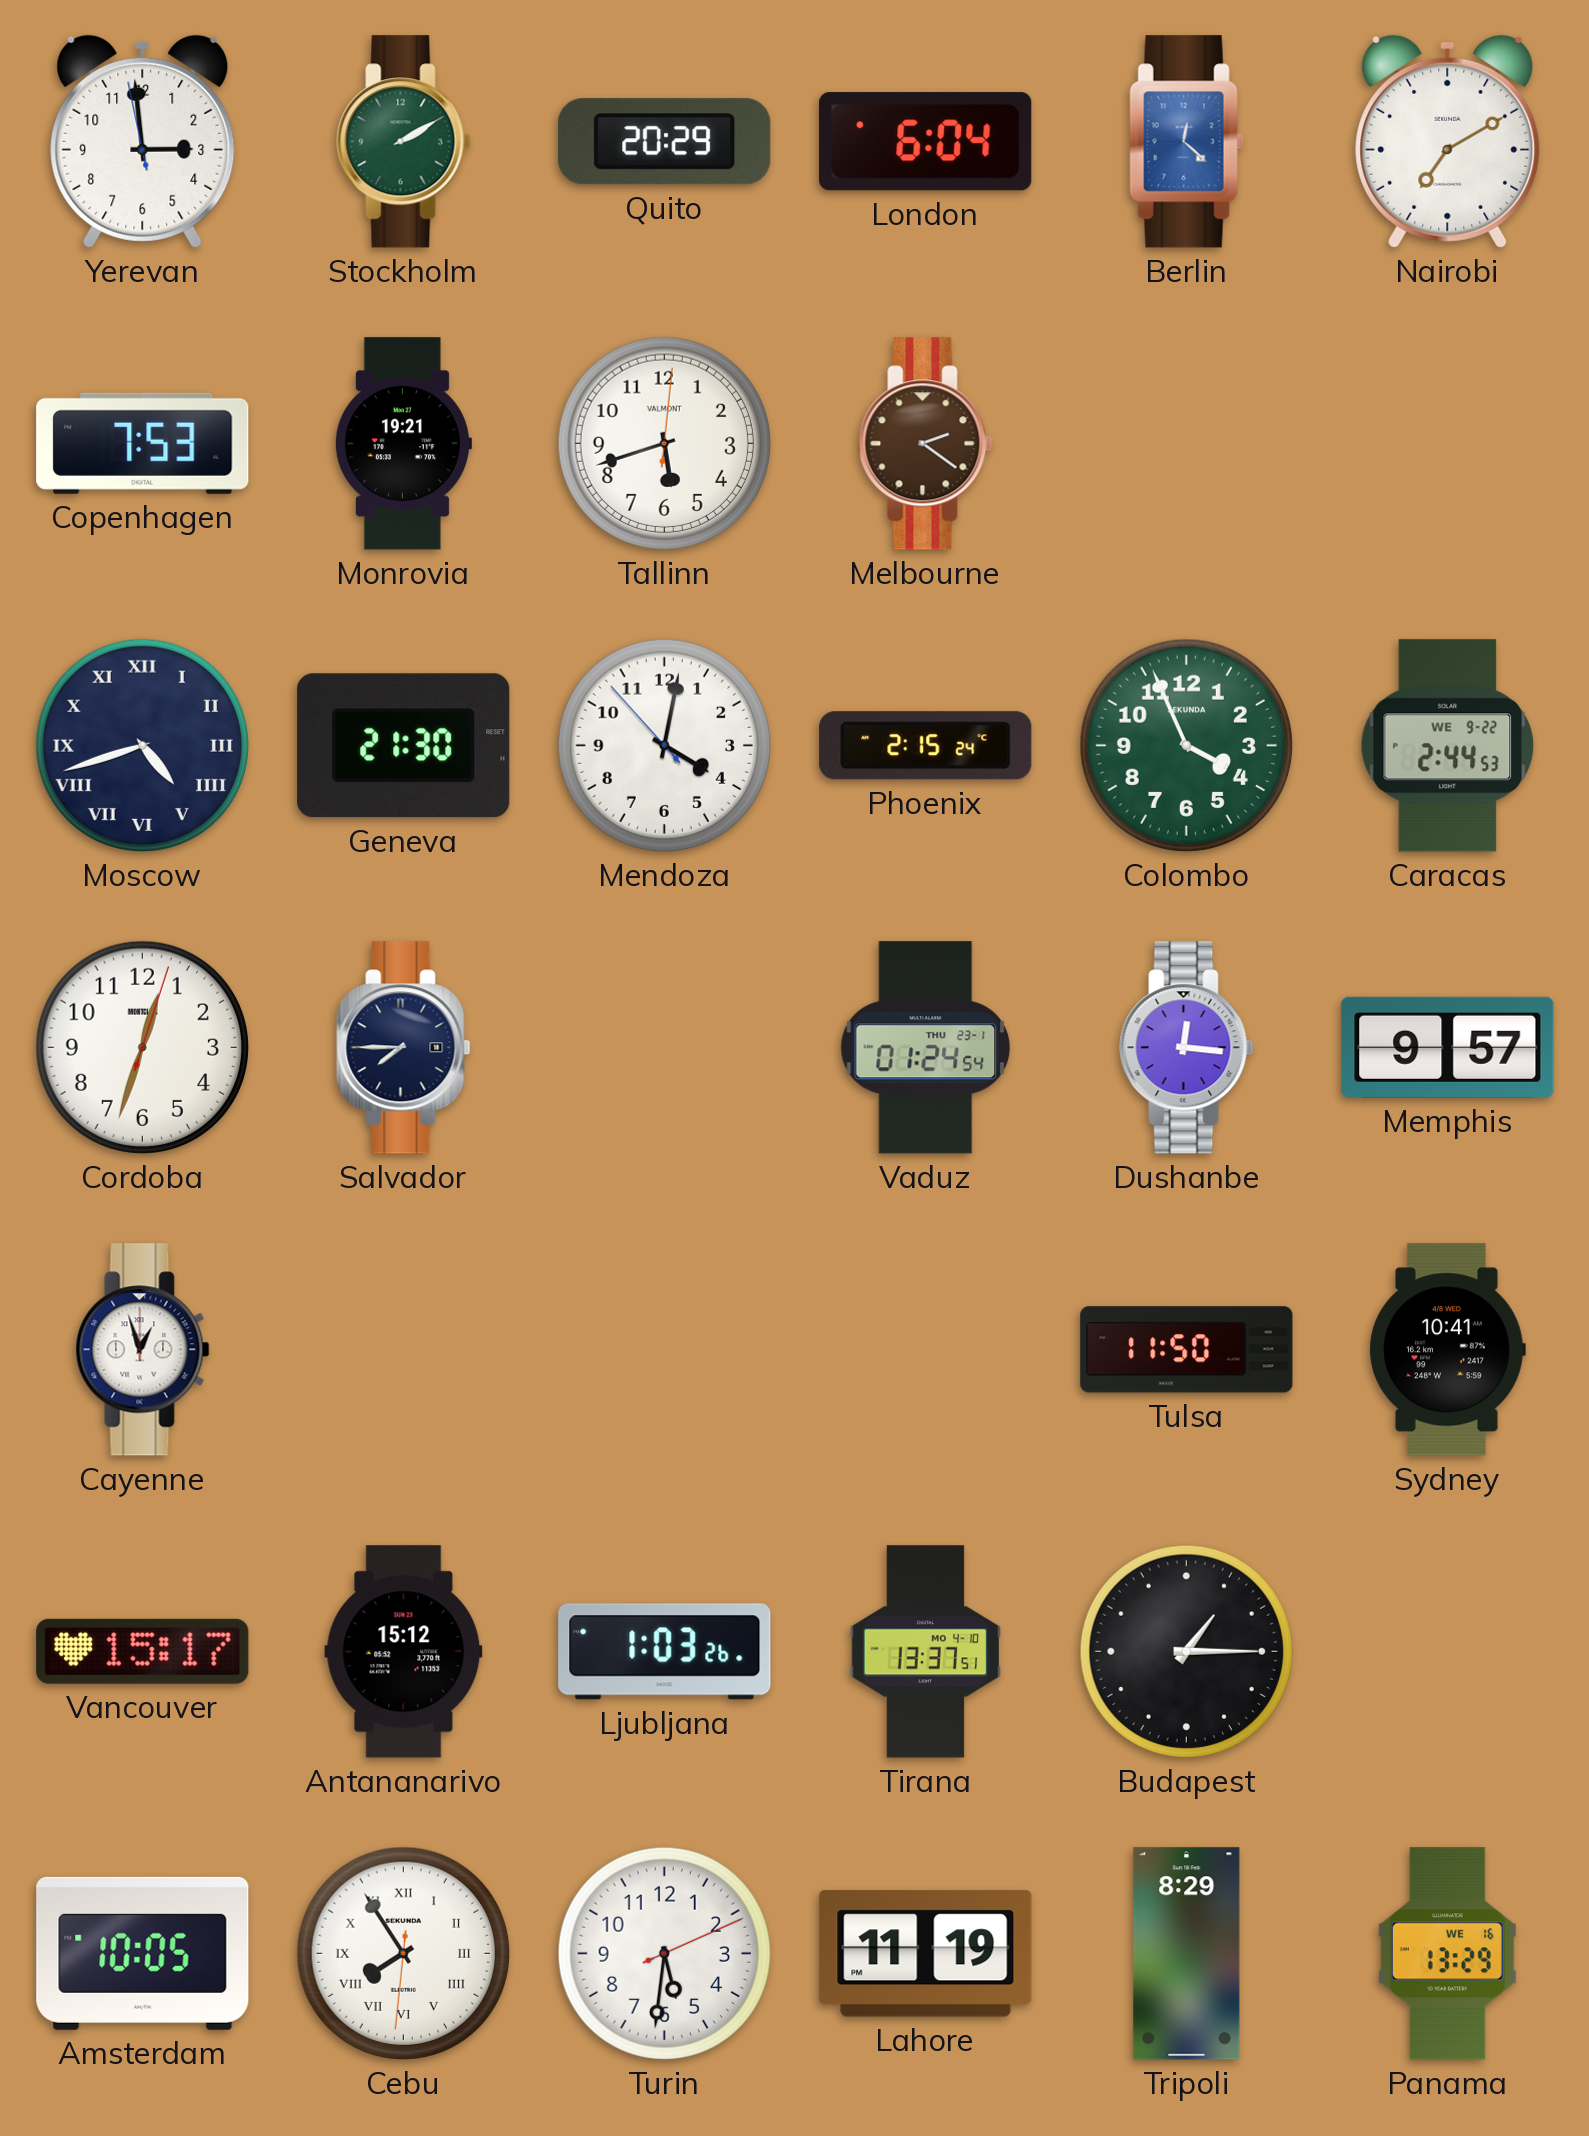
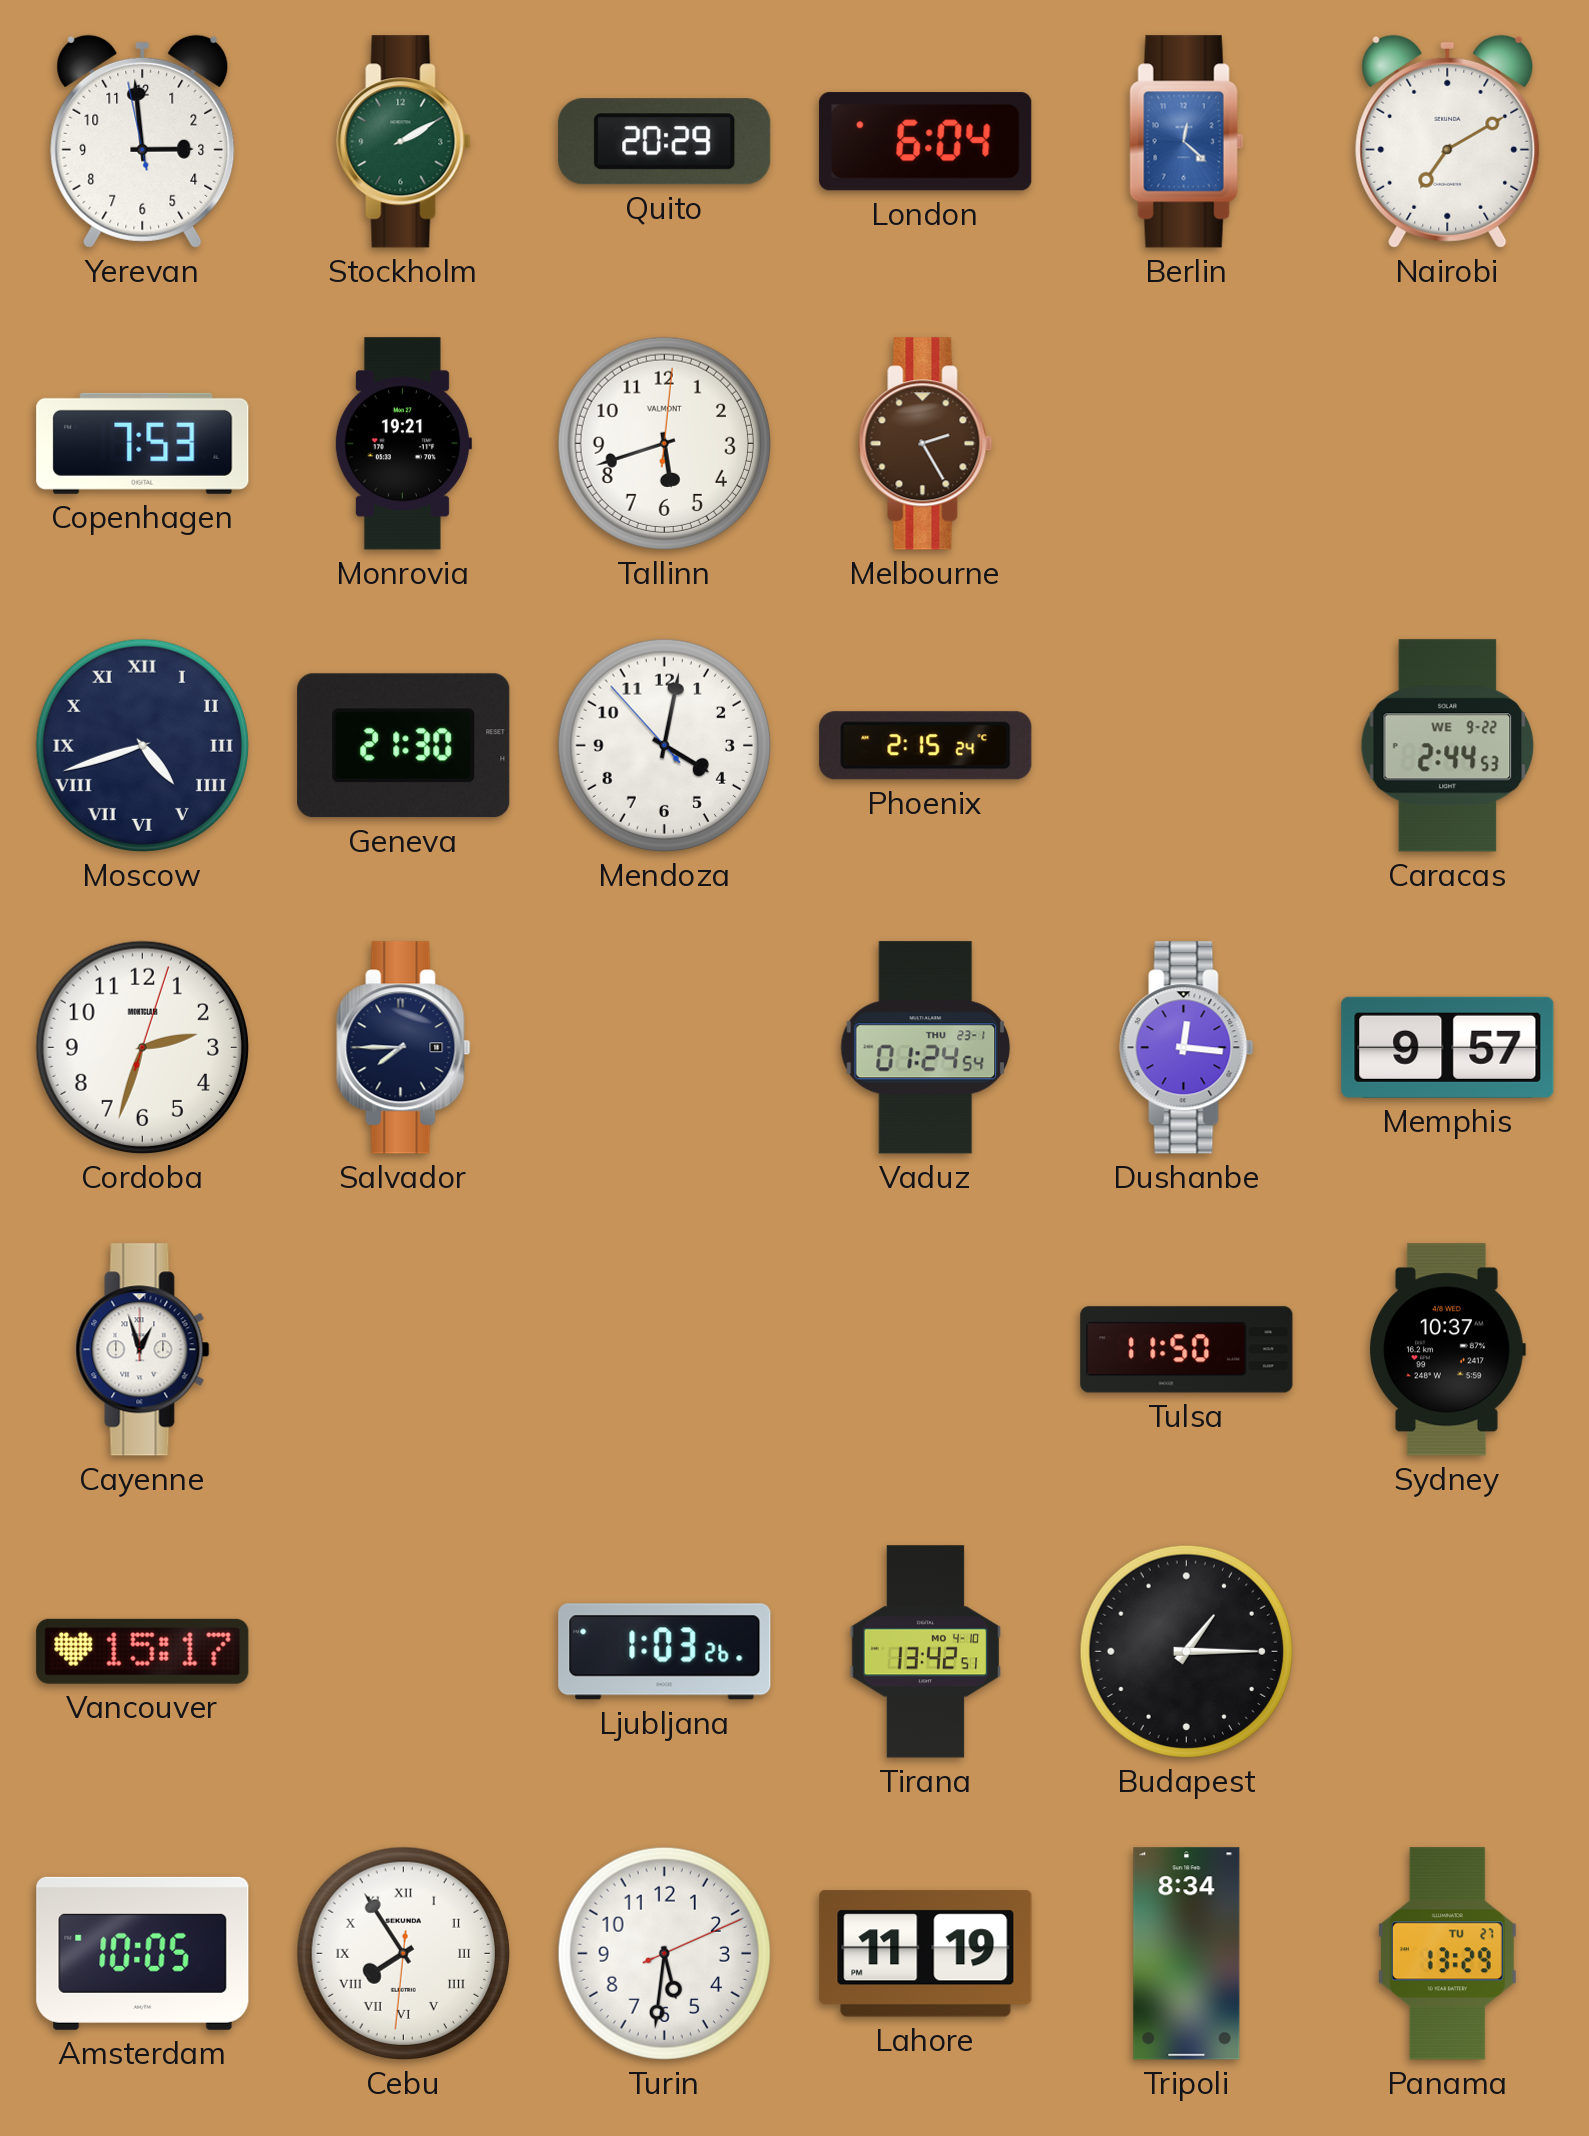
Melbourne: 2:21 -> 2:25
Colombo: 3:56 -> none
Cordoba: 12:33 -> 2:33
Sydney: 10:41 -> 10:37
Antananarivo: 15:12 -> none
Tirana: 13:37 -> 13:42
Tripoli: 8:29 -> 8:34
Panama date: WE 16 -> TU 27
